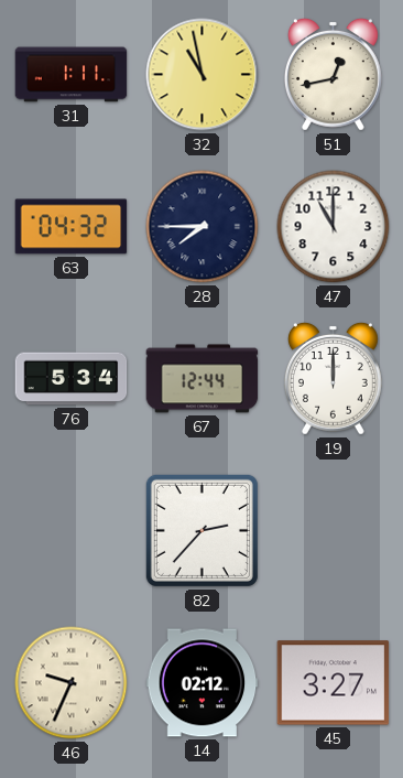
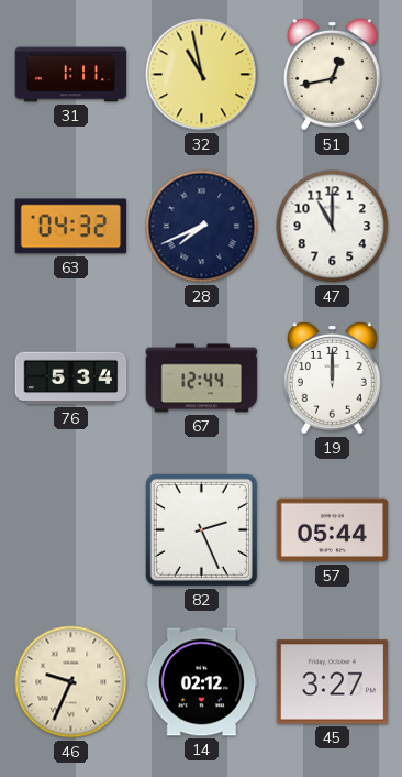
28: 7:45 -> 7:41
82: 2:37 -> 2:26
57: none -> 05:44
